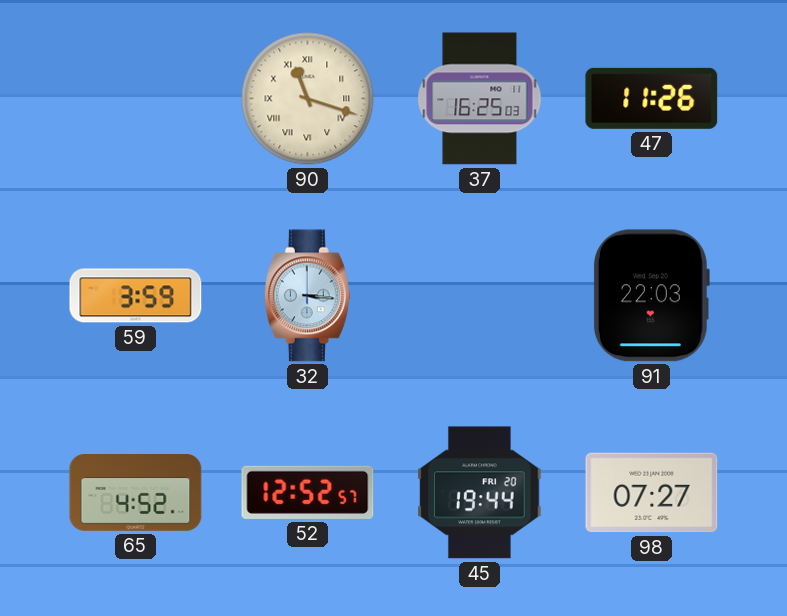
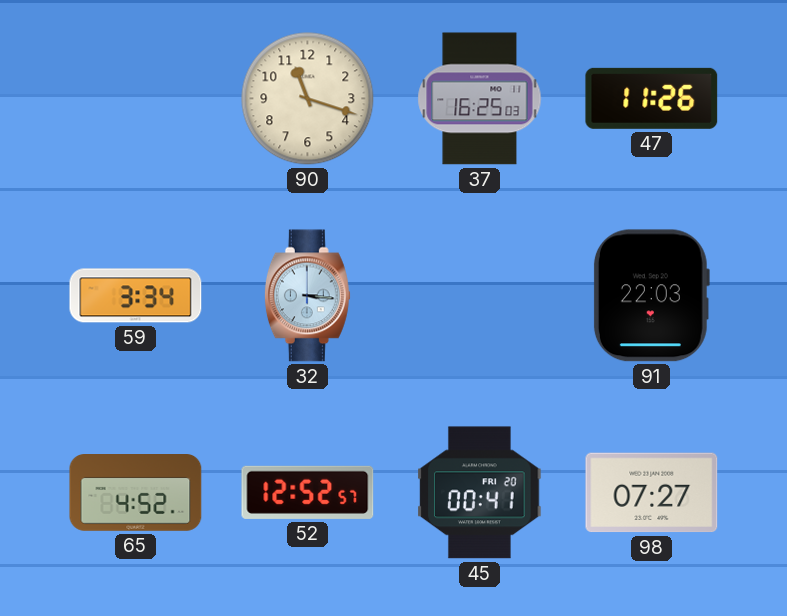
90 numerals: Roman -> Arabic
59: 3:59 -> 3:34
45: 19:44 -> 00:41
